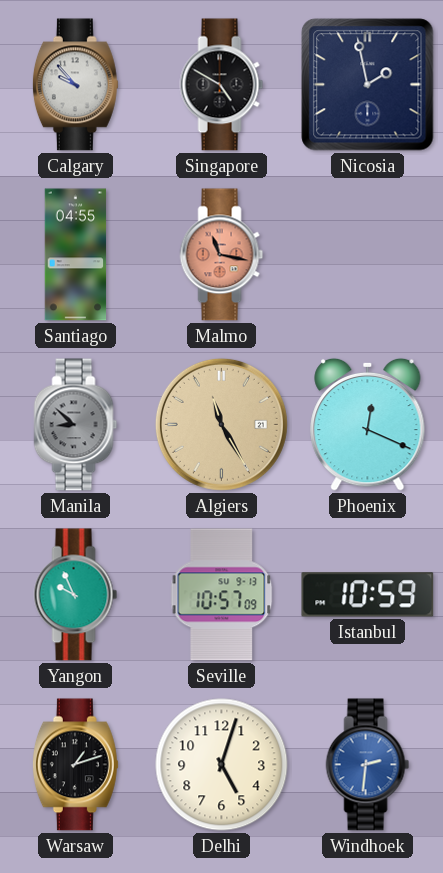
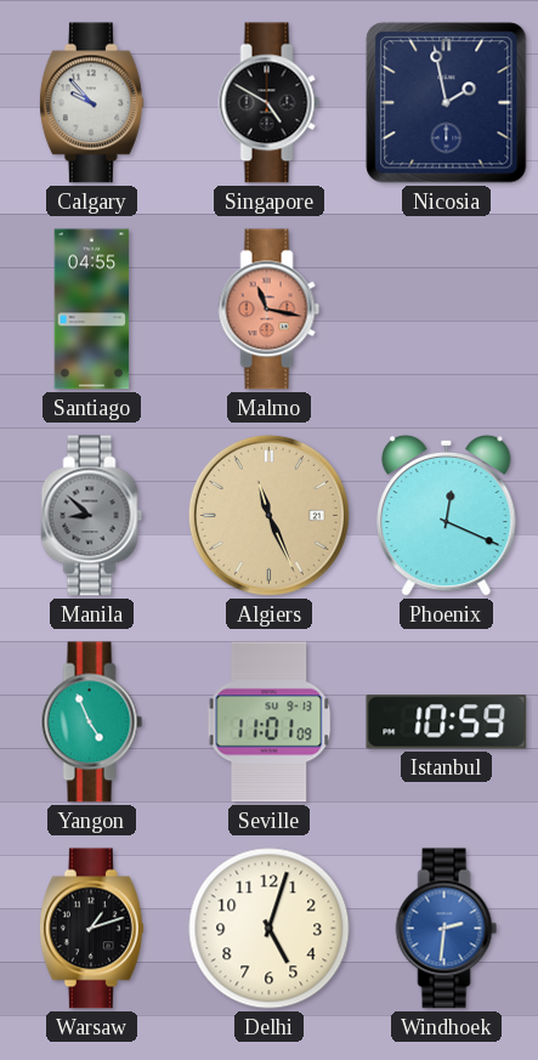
Algiers: 11:25 -> 11:26
Yangon: 9:56 -> 4:56
Seville: 10:57 -> 11:01
